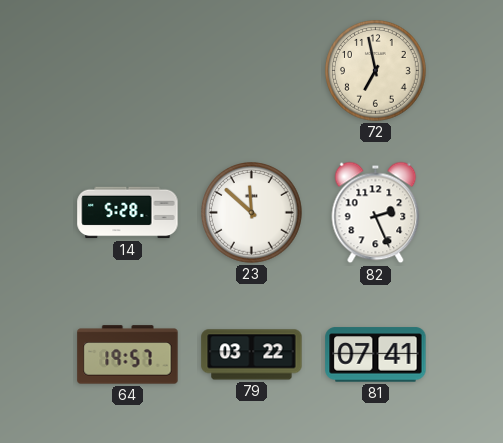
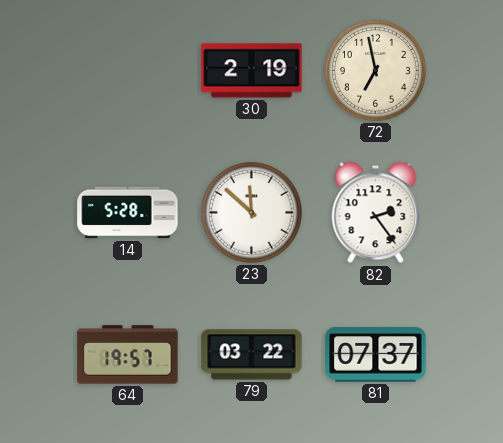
30: none -> 2:19
82: 2:26 -> 2:24
81: 07:41 -> 07:37
